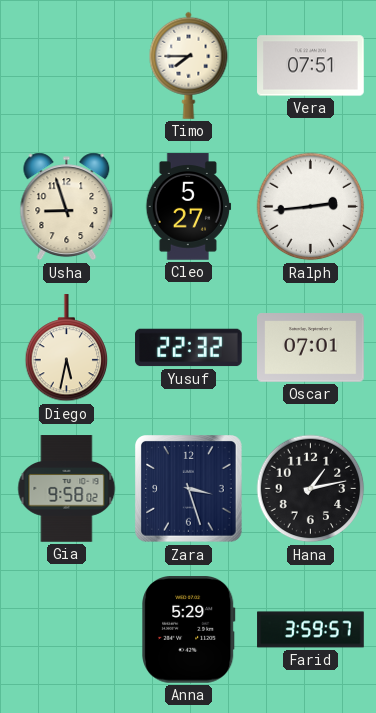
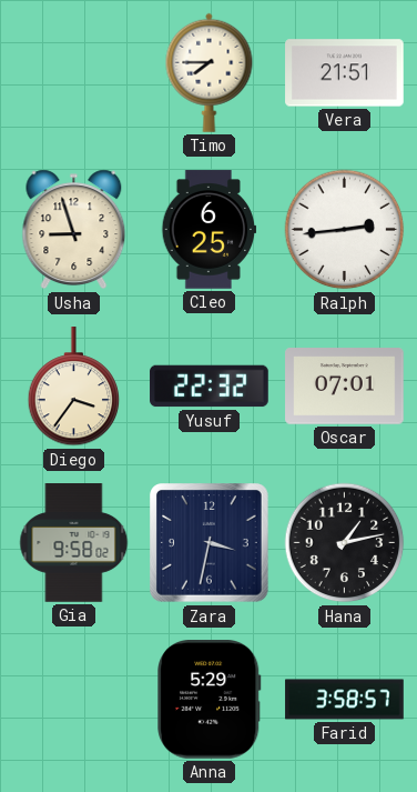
Vera: 07:51 -> 21:51
Cleo: 5:27 -> 6:25
Diego: 5:32 -> 3:36
Zara: 3:27 -> 3:32
Farid: 3:59 -> 3:58
